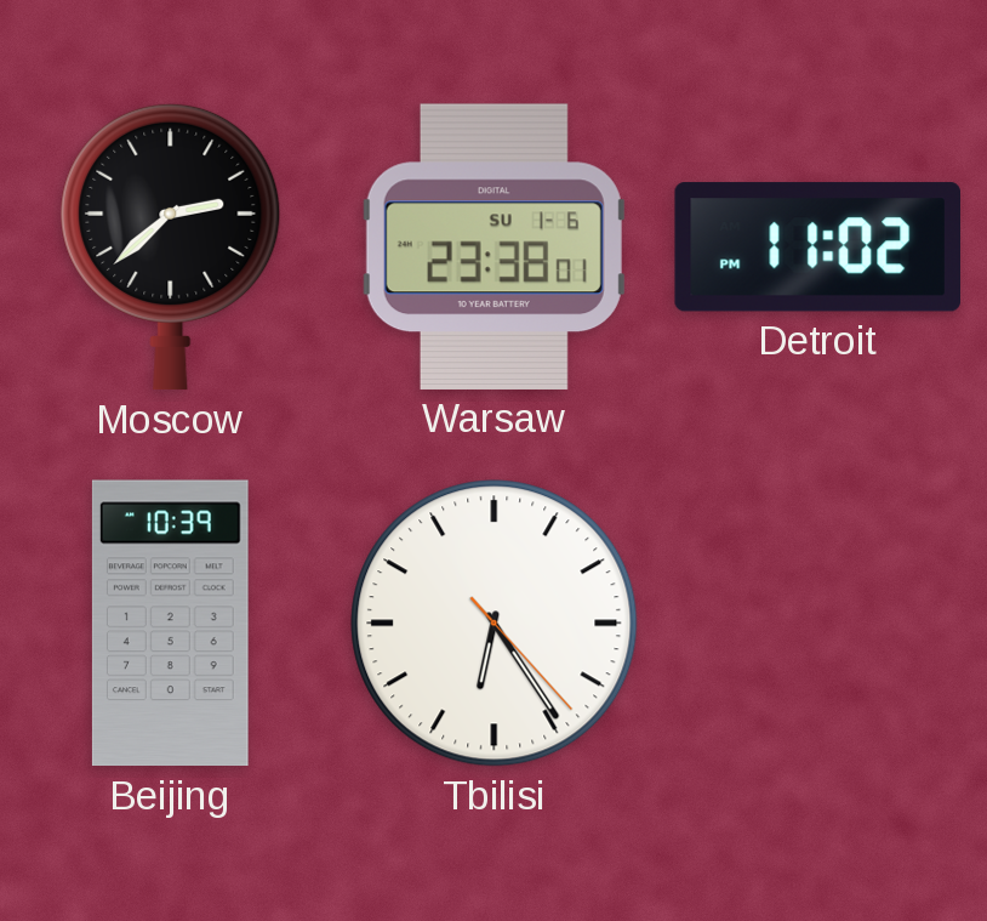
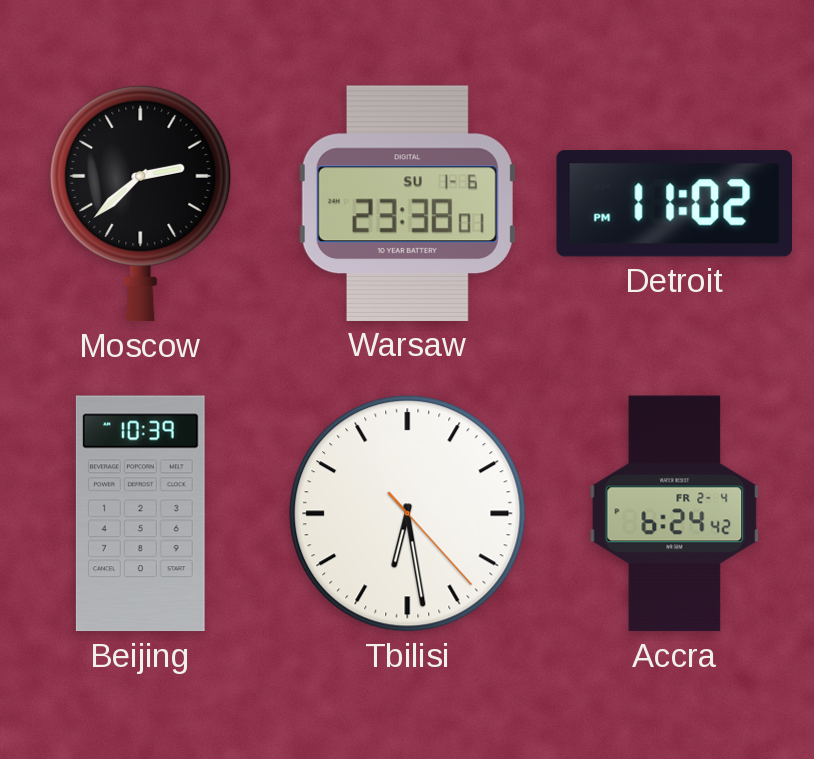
Tbilisi: 6:24 -> 6:28
Accra: none -> 6:24
